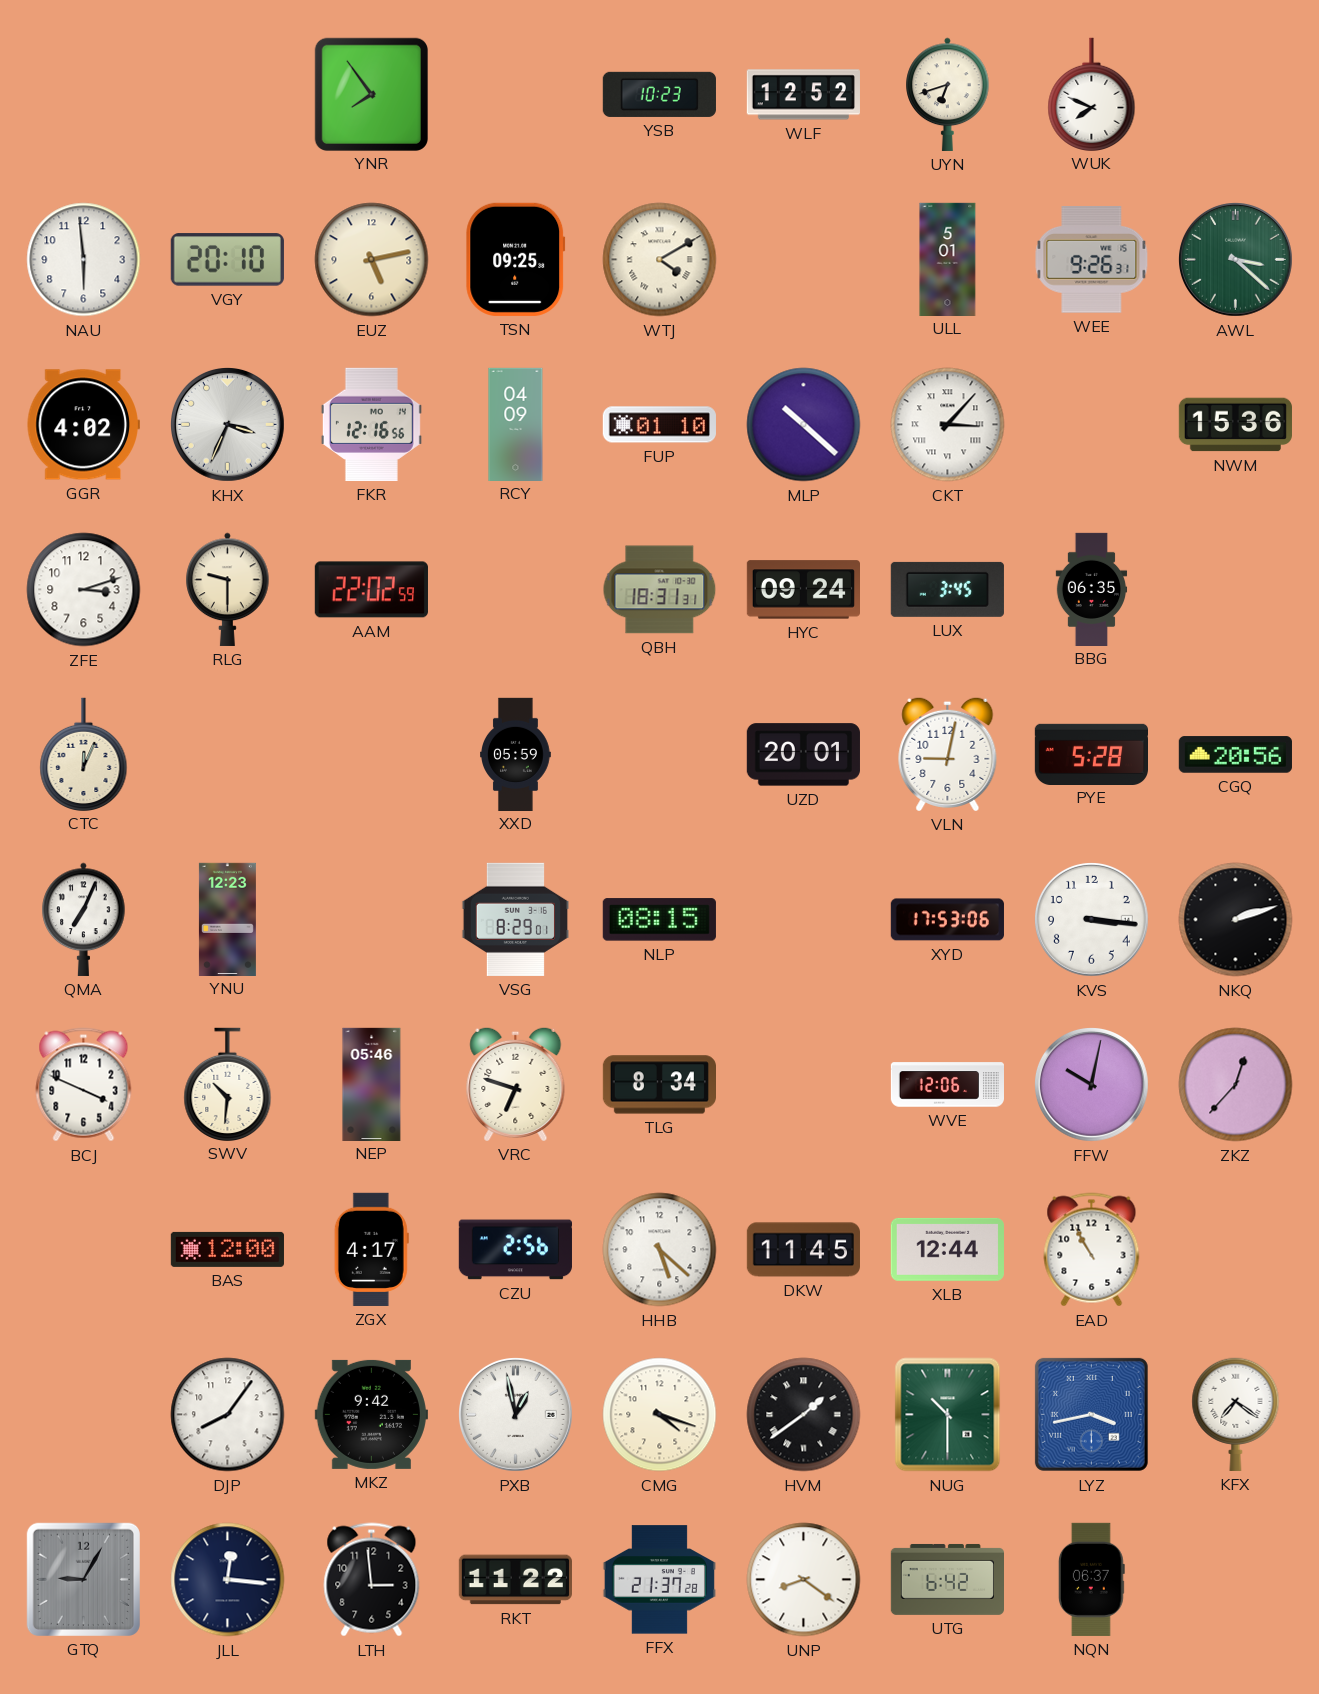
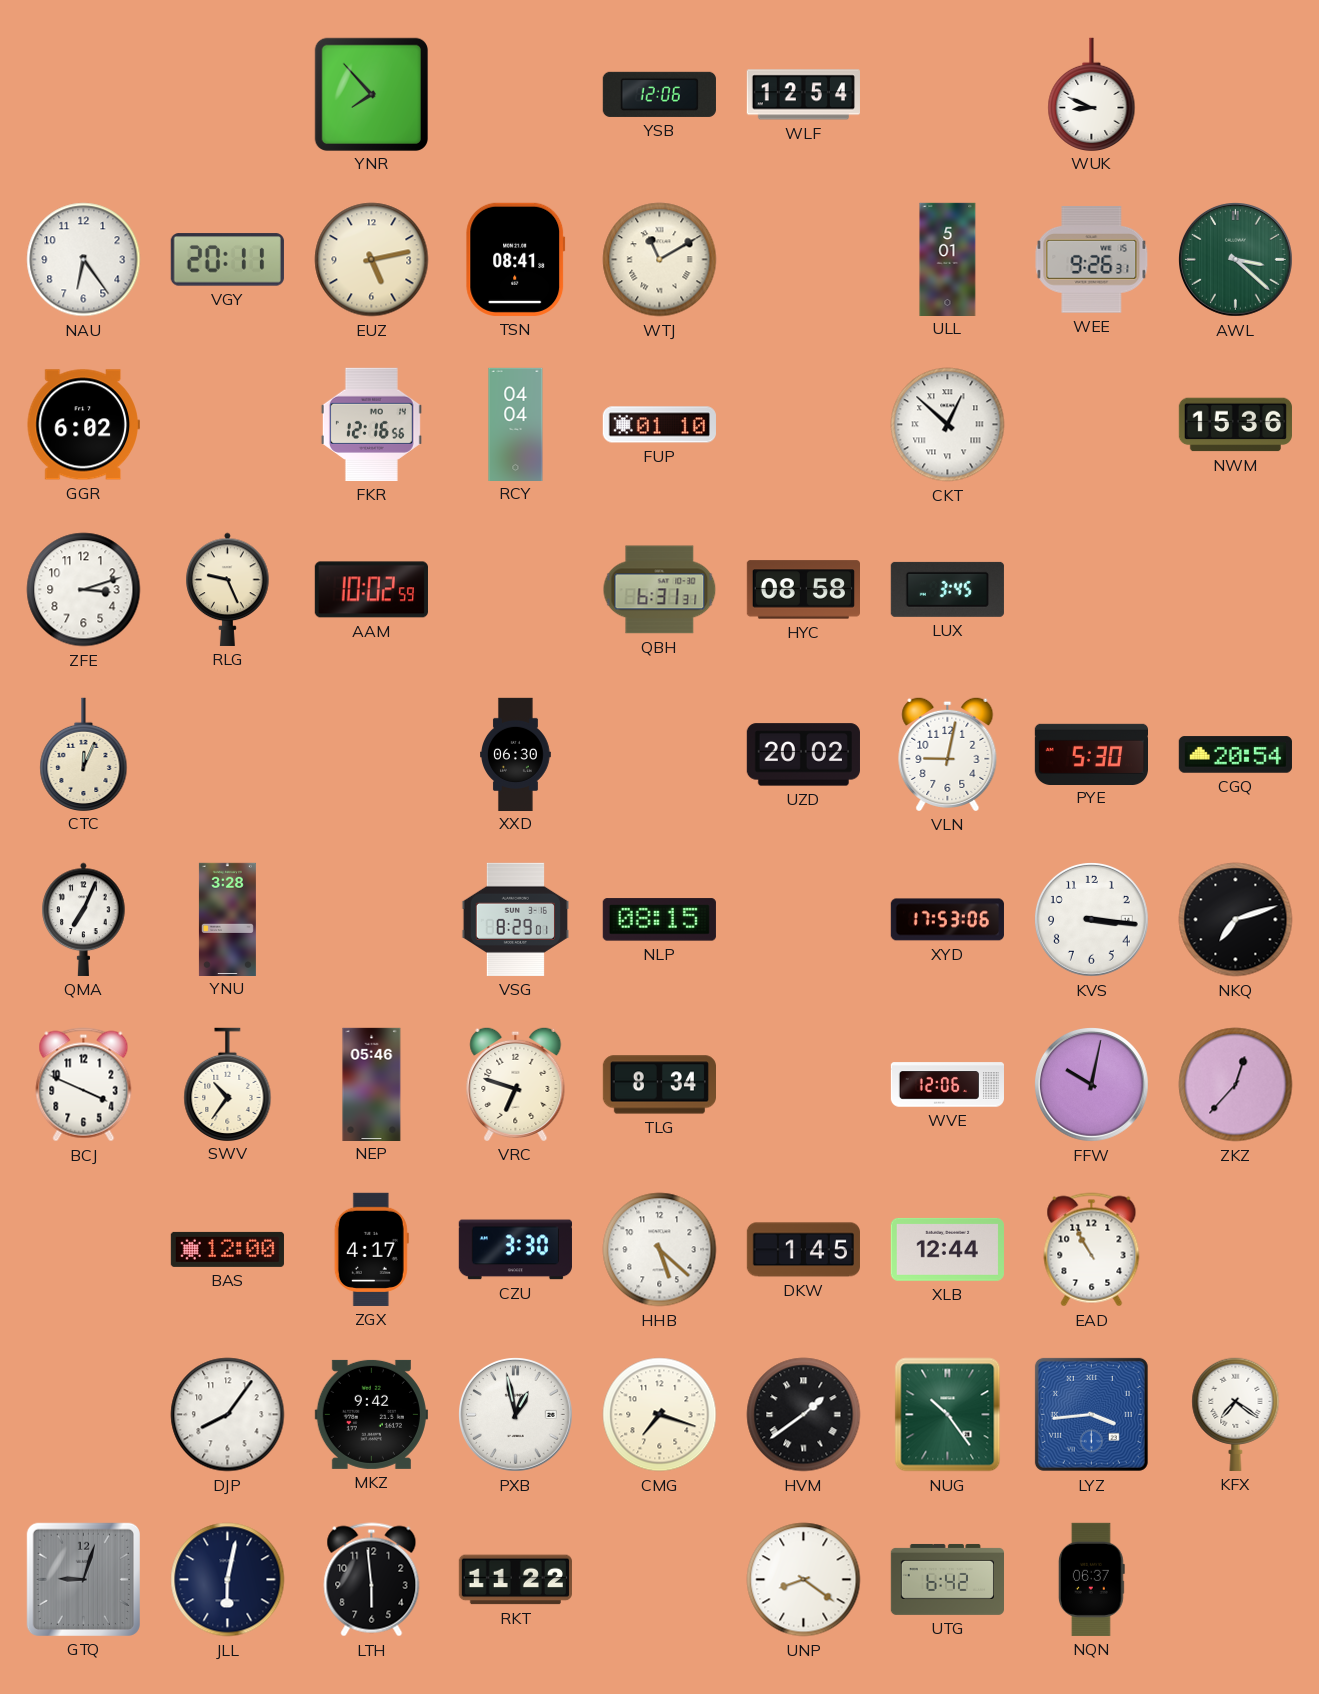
YNR: 7:54 -> 7:53
YSB: 10:23 -> 12:06
WLF: 12:52 -> 12:54
UYN: 6:42 -> none
WUK: 7:49 -> 8:49
NAU: 5:59 -> 6:24
VGY: 20:10 -> 20:11
TSN: 09:25 -> 08:41
WTJ: 4:10 -> 11:10
GGR: 4:02 -> 6:02
KHX: 3:34 -> none
RCY: 04:09 -> 04:04
MLP: 10:22 -> none
CKT: 3:07 -> 12:52
RLG: 9:30 -> 9:26
AAM: 22:02 -> 10:02
QBH: 18:31 -> 6:31
HYC: 09:24 -> 08:58
BBG: 06:35 -> none
XXD: 05:59 -> 06:30
UZD: 20:01 -> 20:02
PYE: 5:28 -> 5:30
CGQ: 20:56 -> 20:54
YNU: 12:23 -> 3:28
NKQ: 2:12 -> 7:12
SWV: 10:31 -> 10:36
CZU: 2:56 -> 3:30
DKW: 11:45 -> 1:45
CMG: 4:18 -> 7:18
NUG: 10:30 -> 10:24
LYZ: 3:43 -> 3:44
GTQ: 9:05 -> 9:03
JLL: 12:16 -> 6:02
LTH: 2:59 -> 5:59
FFX: 21:37 -> none
